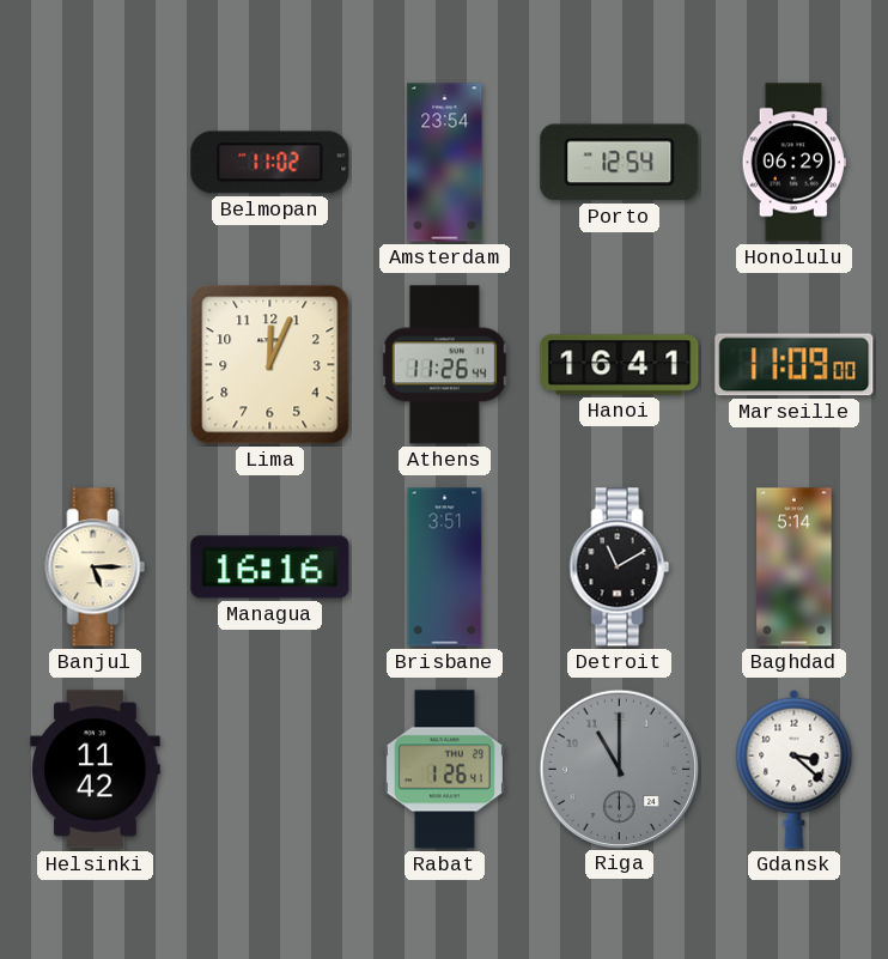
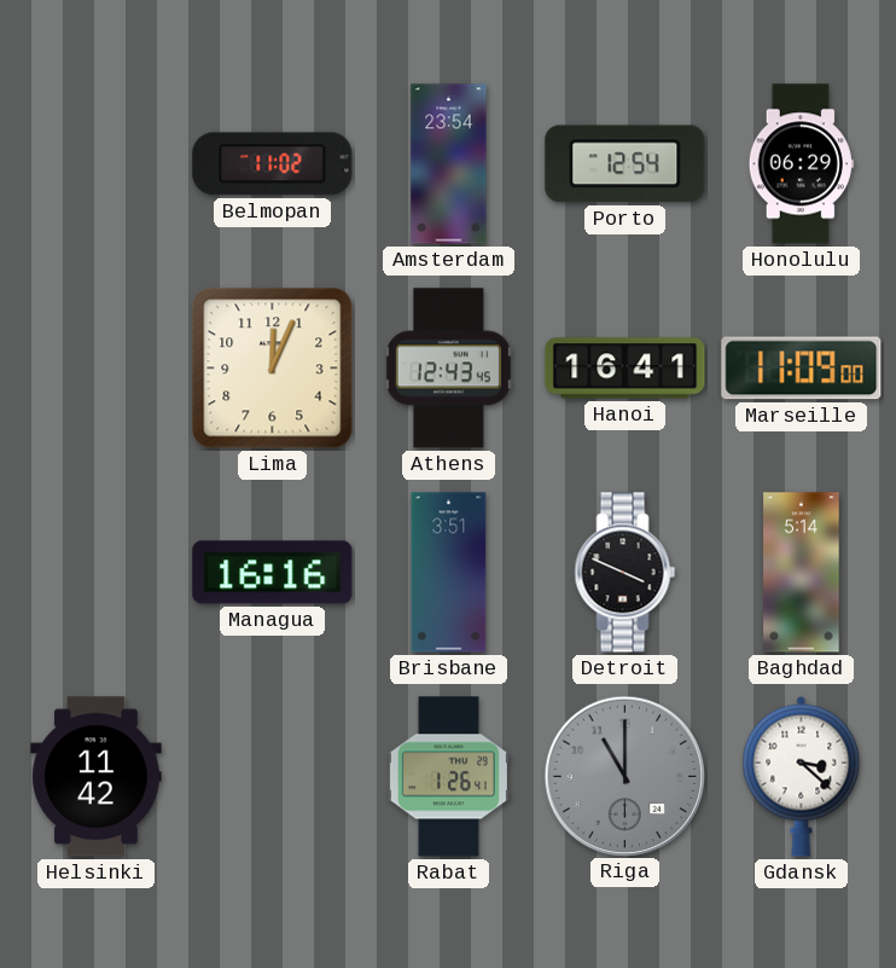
Athens: 11:26 -> 12:43
Banjul: 5:15 -> none
Detroit: 11:10 -> 3:49
